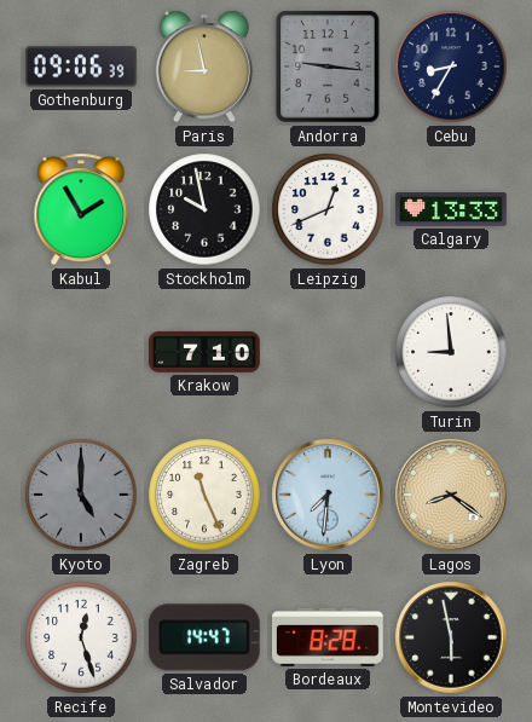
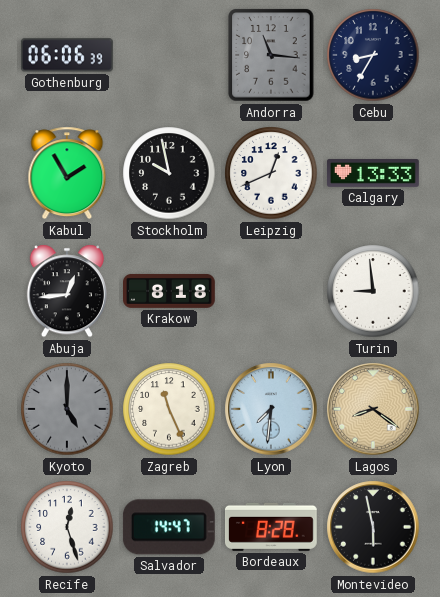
Gothenburg: 09:06 -> 06:06
Paris: 8:58 -> none
Andorra: 9:16 -> 11:16
Abuja: none -> 12:44
Krakow: 7:10 -> 8:18
